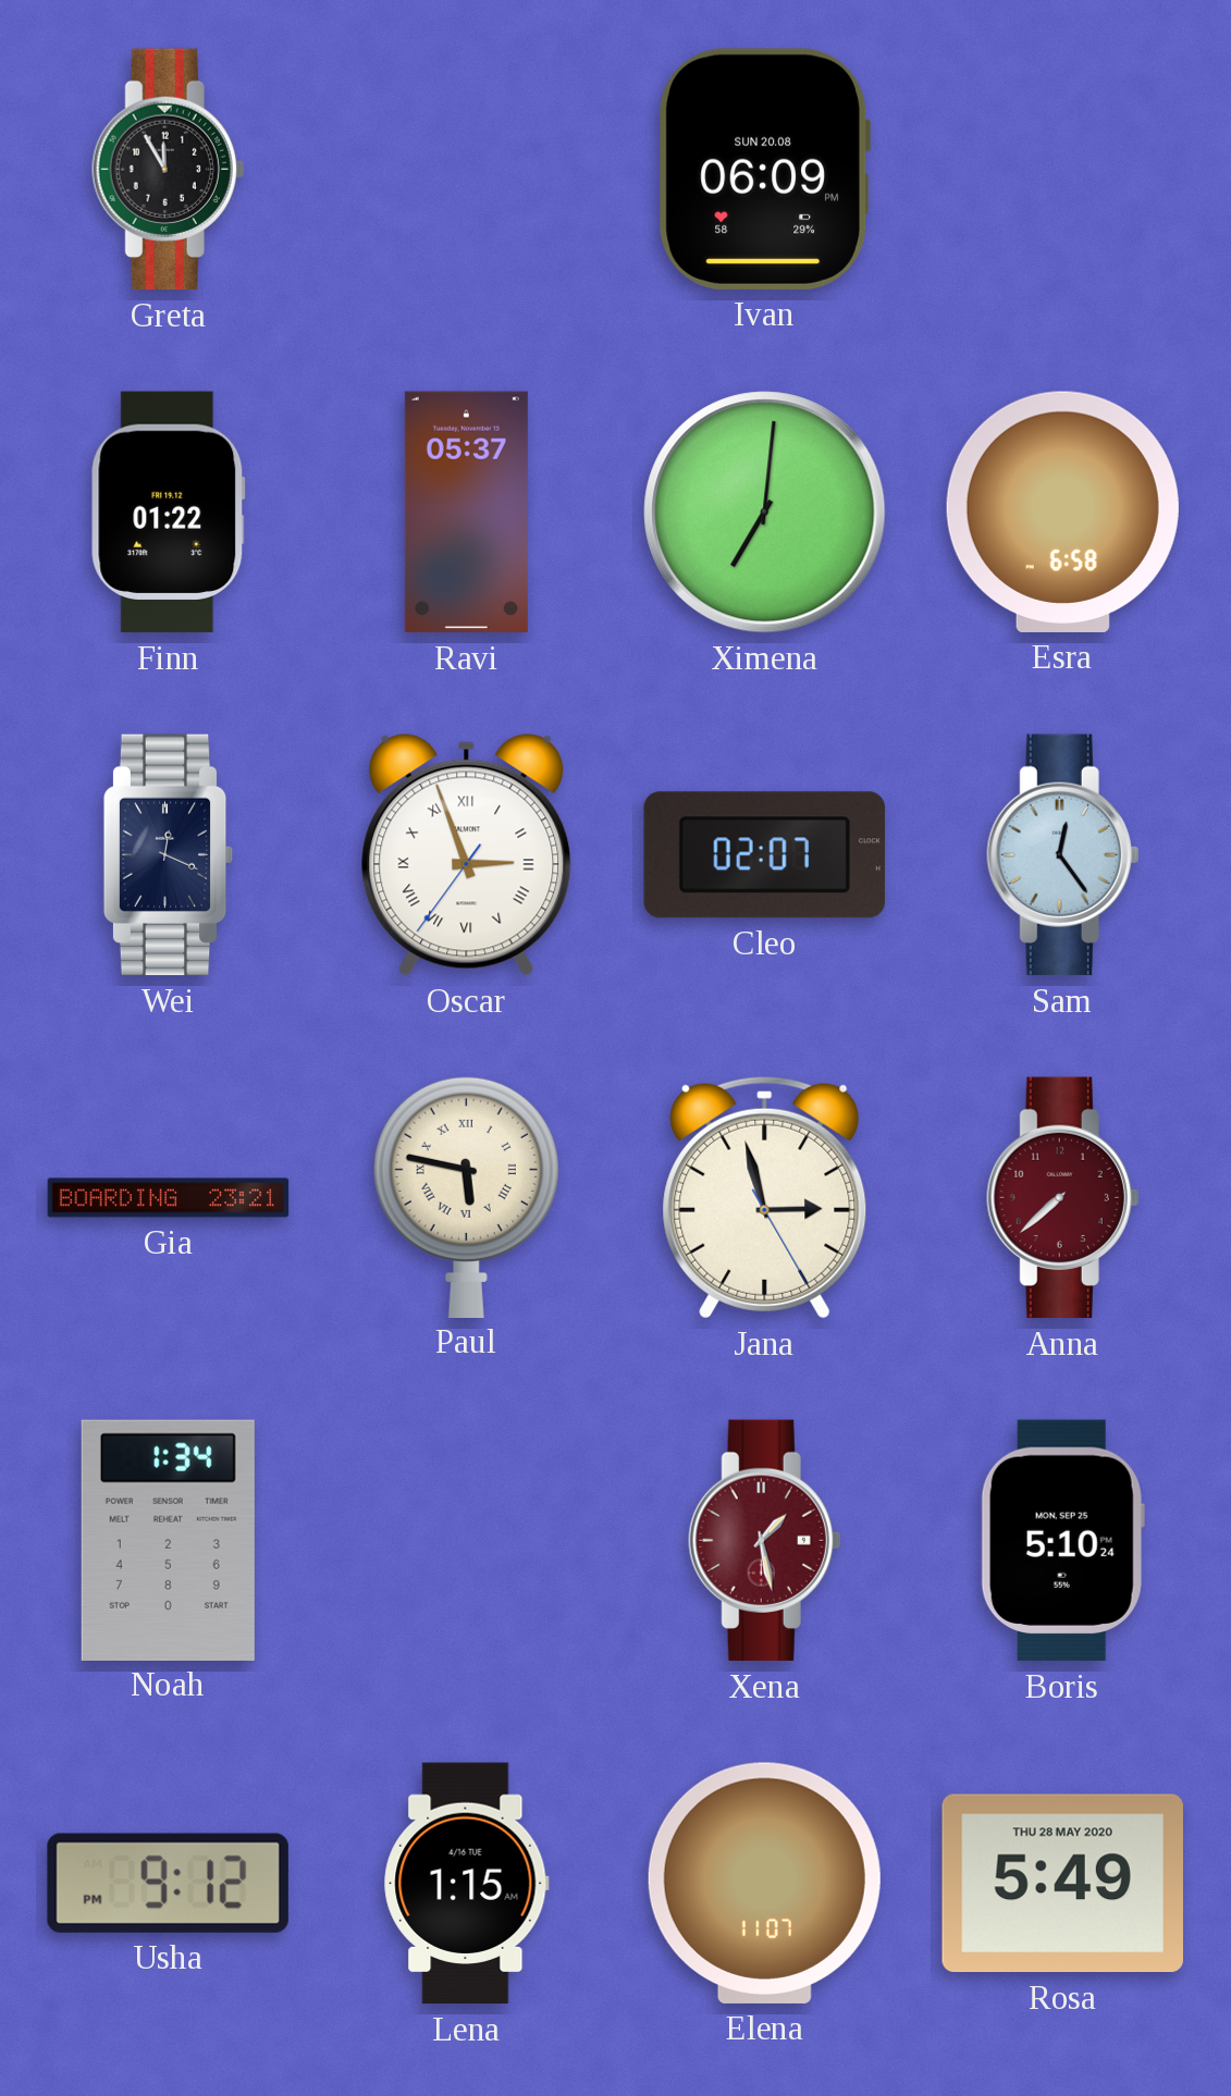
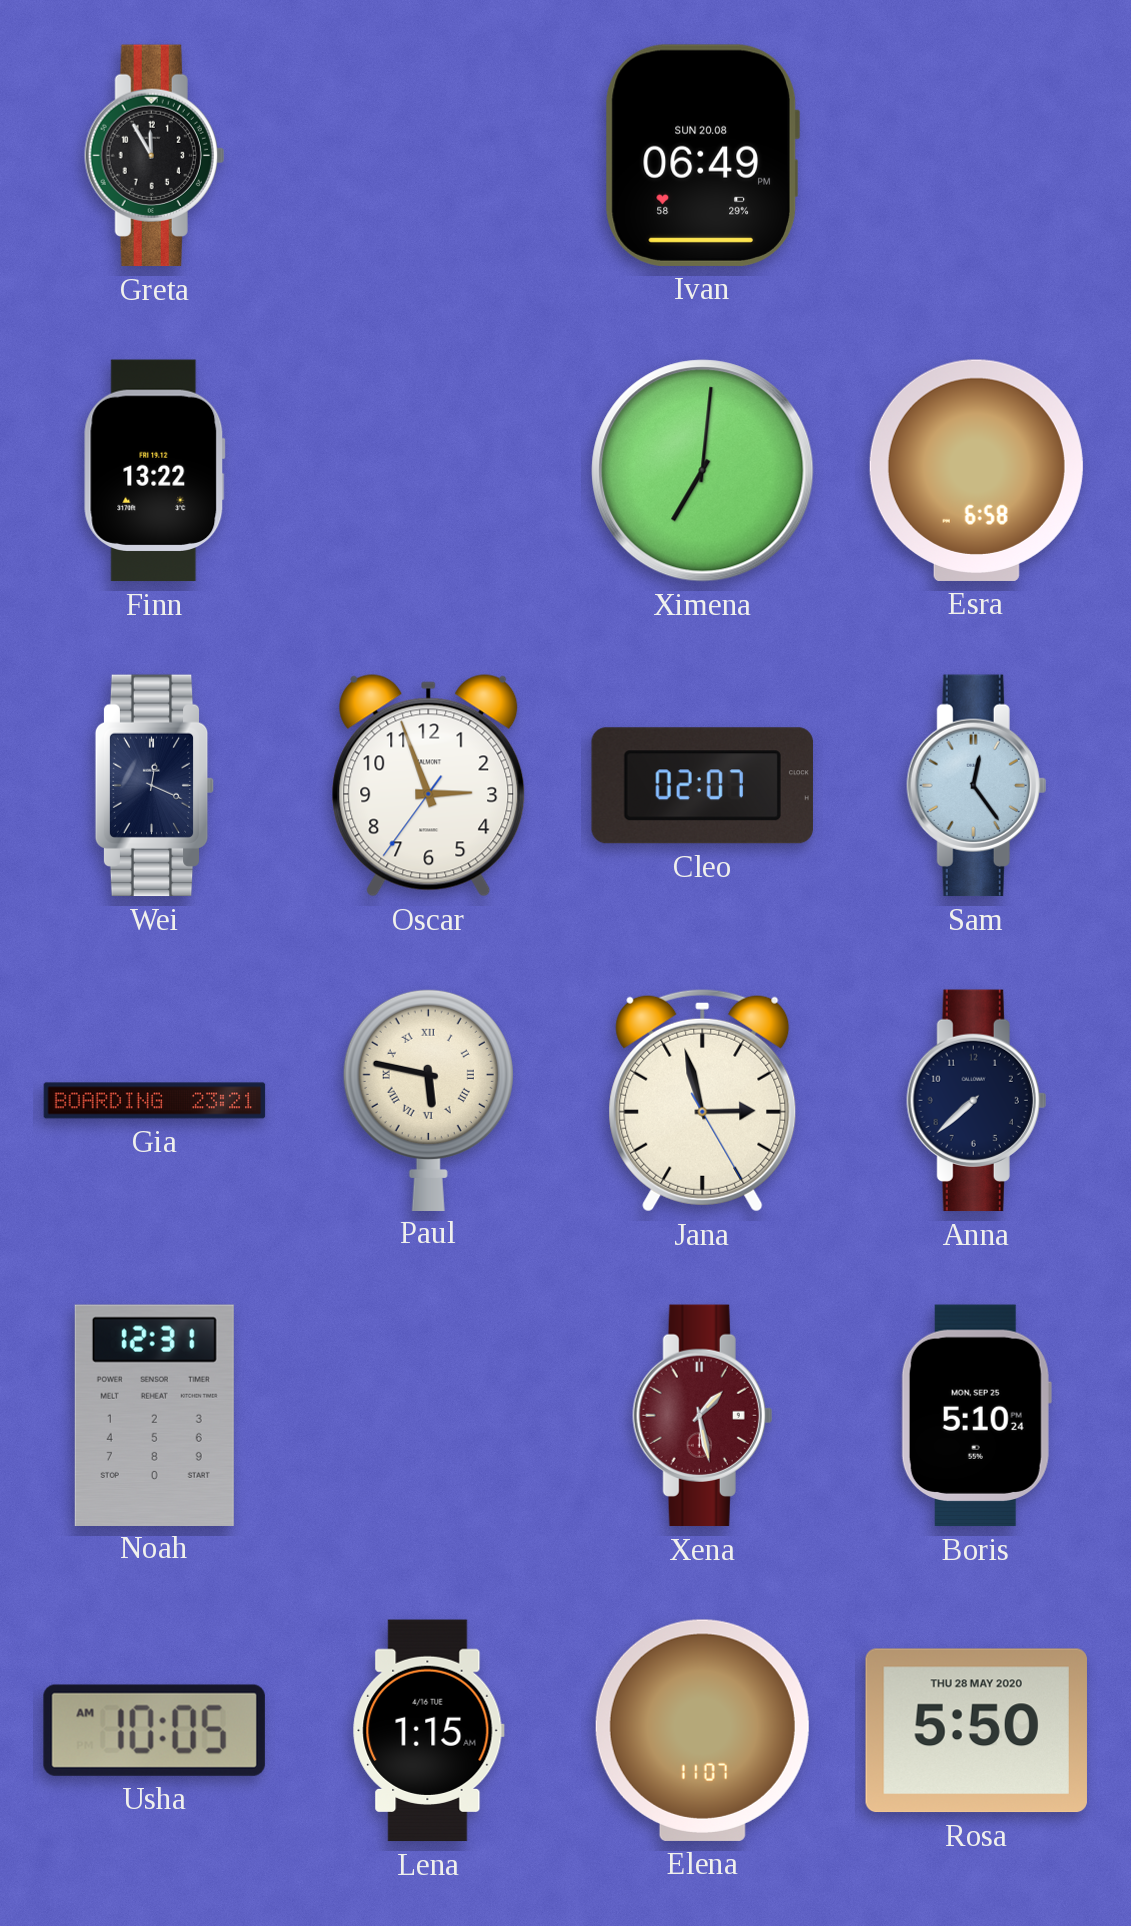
Ivan: 06:09 -> 06:49
Finn: 01:22 -> 13:22
Ravi: 05:37 -> none
Oscar numerals: Roman -> Arabic
Anna dial: burgundy -> navy
Noah: 1:34 -> 12:31
Usha: 9:12 -> 10:05
Rosa: 5:49 -> 5:50
